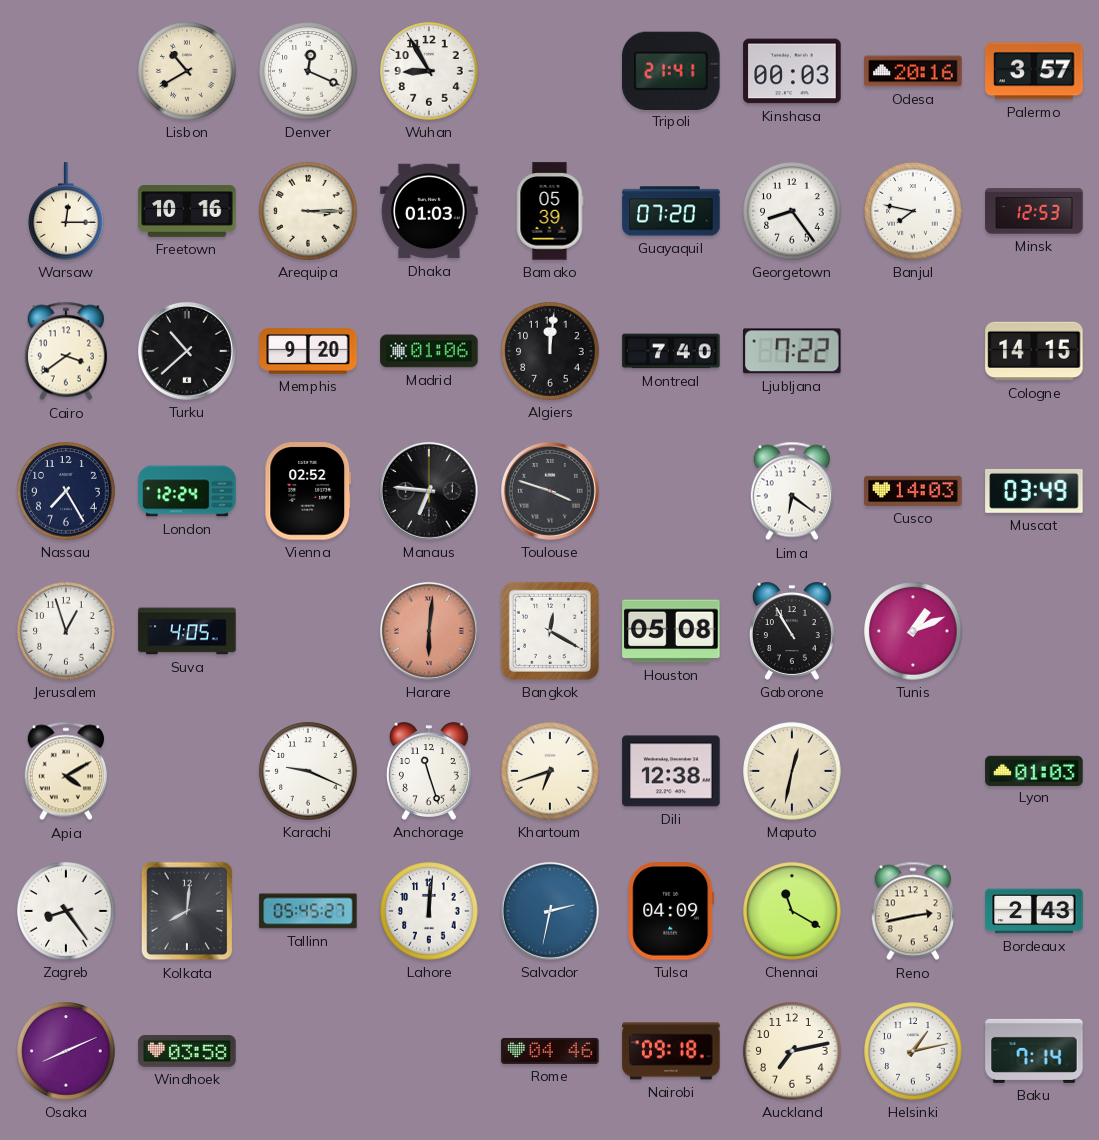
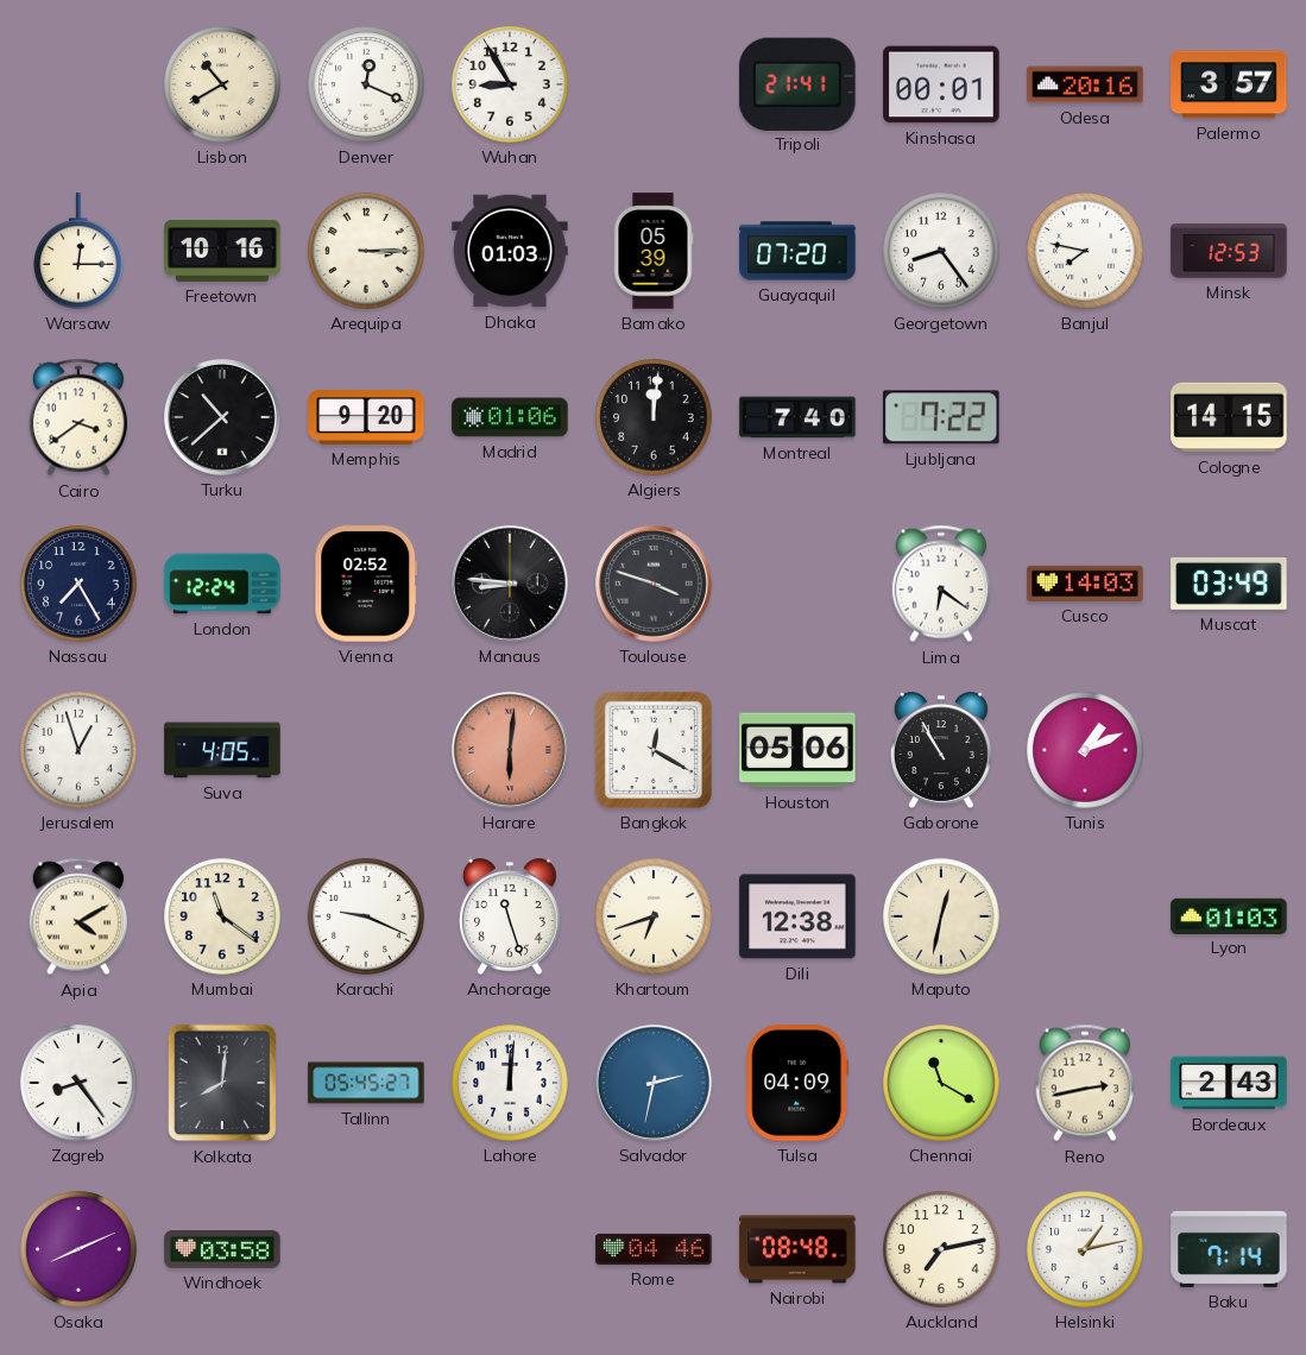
Kinshasa: 00:03 -> 00:01
Manaus: 6:46 -> 8:46
Houston: 05:08 -> 05:06
Mumbai: none -> 11:21
Nairobi: 09:18 -> 08:48
